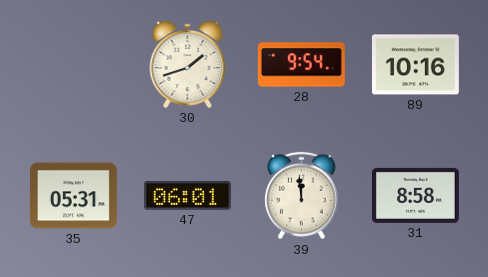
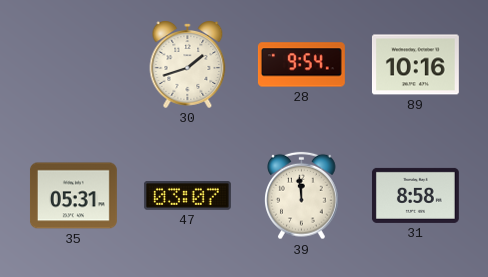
47: 06:01 -> 03:07
